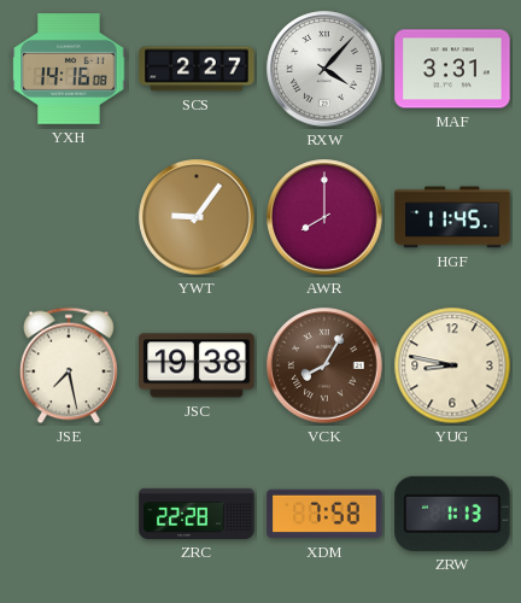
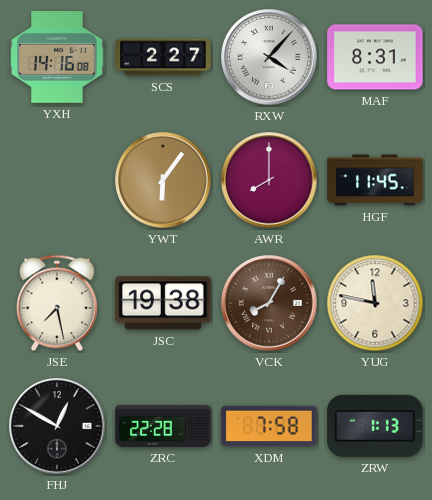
MAF: 3:31 -> 8:31
YWT: 9:06 -> 6:06
YUG: 8:47 -> 11:47
FHJ: none -> 12:50
